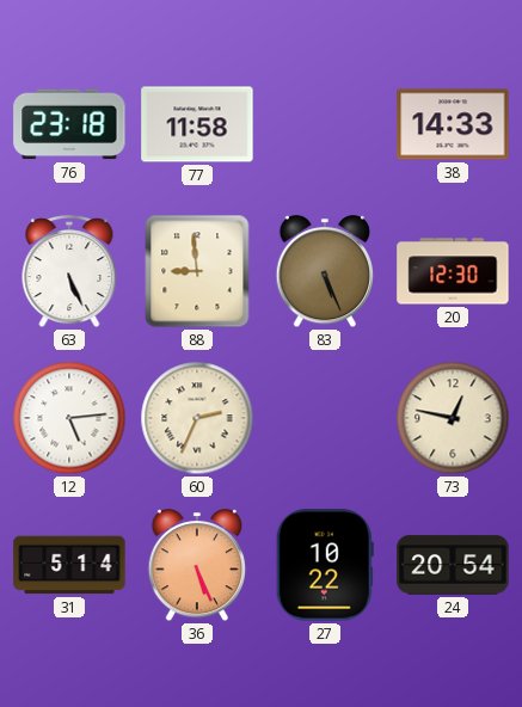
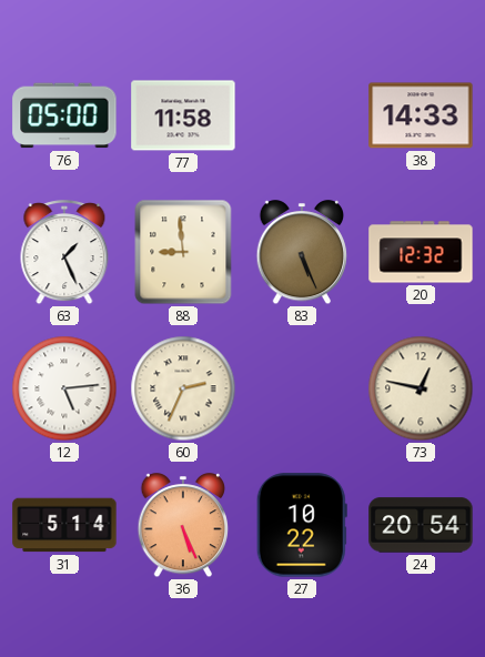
76: 23:18 -> 05:00
63: 5:26 -> 1:26
20: 12:30 -> 12:32
